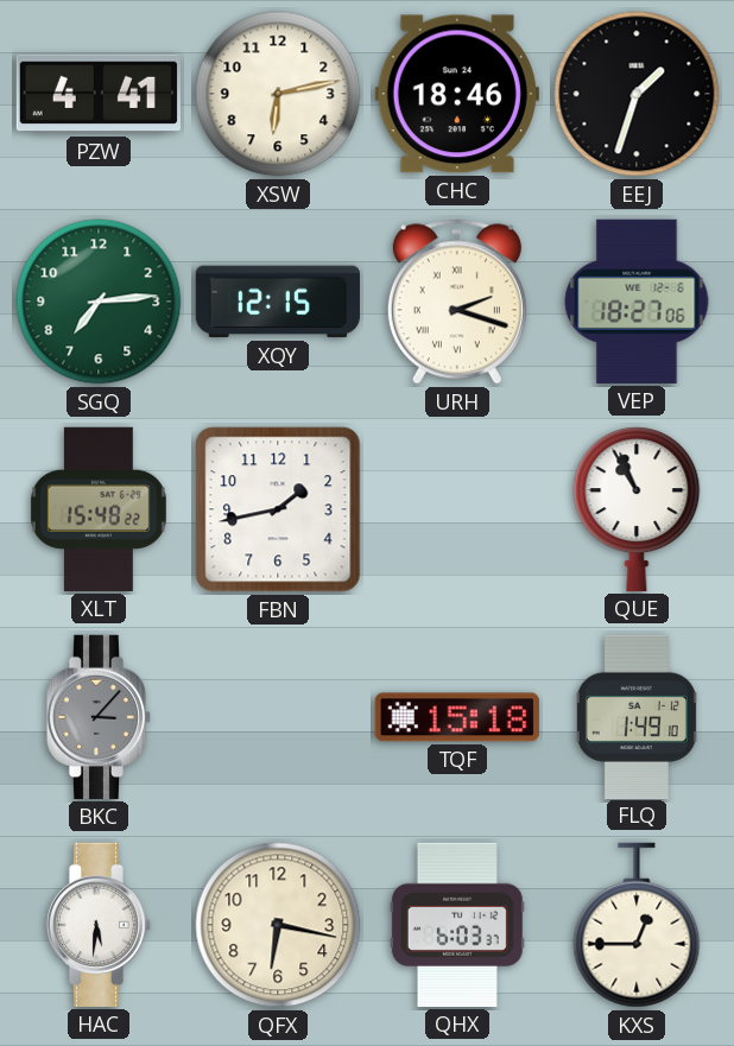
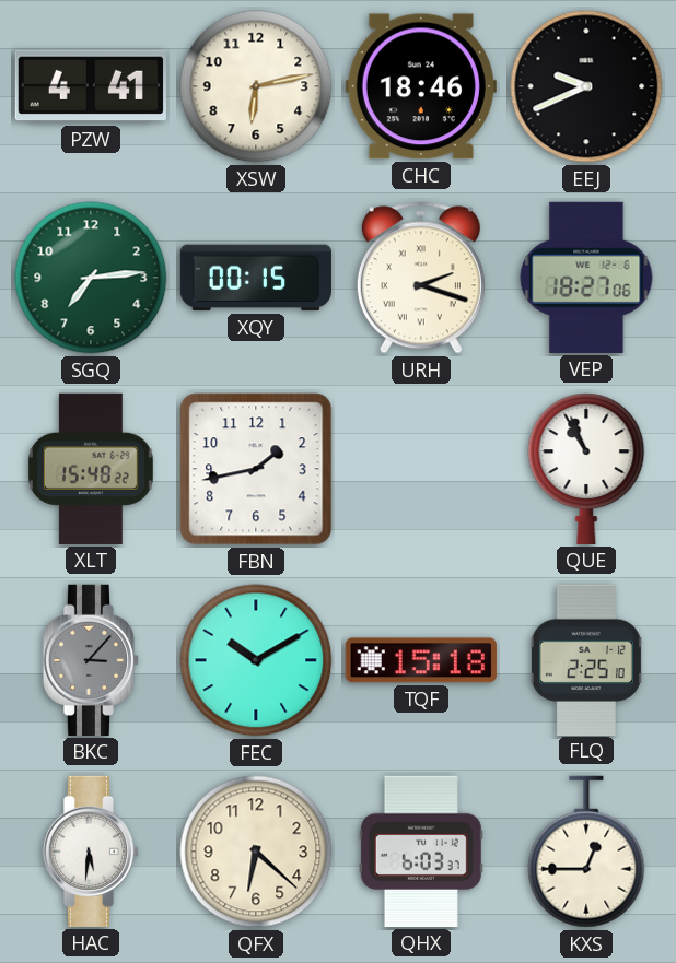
EEJ: 1:33 -> 9:41
XQY: 12:15 -> 00:15
FEC: none -> 10:10
FLQ: 1:49 -> 2:25
QFX: 6:17 -> 6:22
